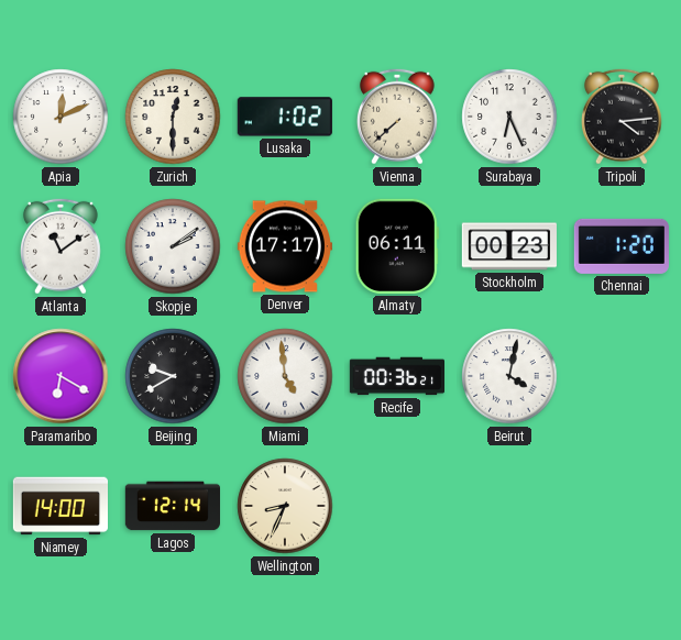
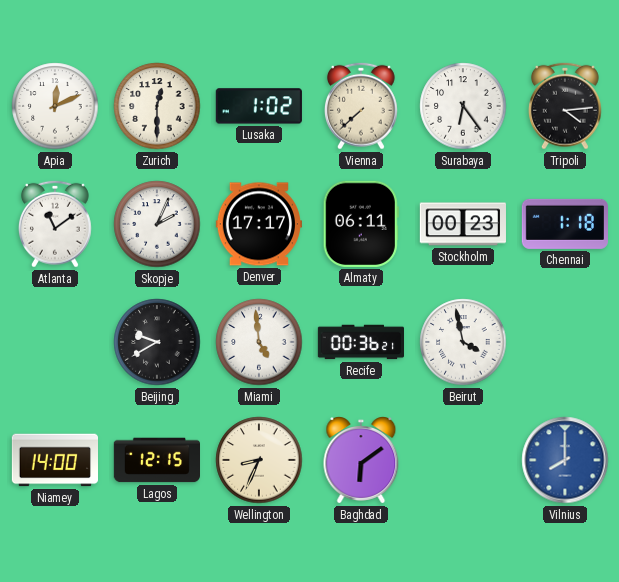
Surabaya: 6:26 -> 6:24
Skopje: 2:09 -> 2:04
Chennai: 1:20 -> 1:18
Paramaribo: 6:20 -> none
Beirut: 4:02 -> 3:58
Lagos: 12:14 -> 12:15
Baghdad: none -> 6:09
Vilnius: none -> 8:00
